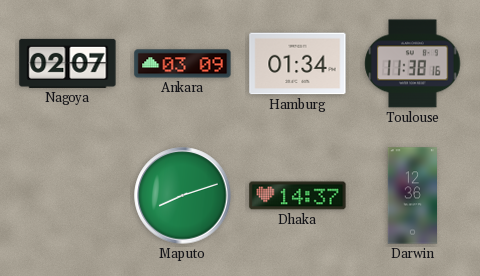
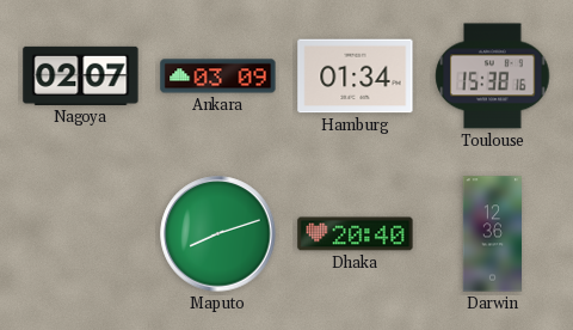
Toulouse: 11:38 -> 15:38
Dhaka: 14:37 -> 20:40
